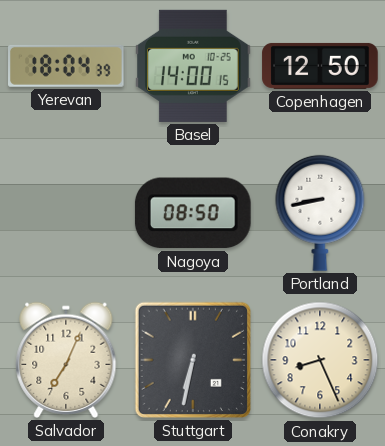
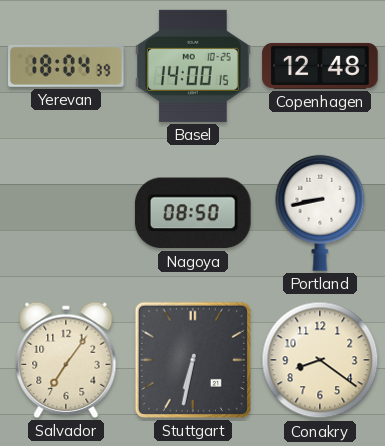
Copenhagen: 12:50 -> 12:48
Salvador: 7:04 -> 7:06
Conakry: 8:26 -> 8:21
